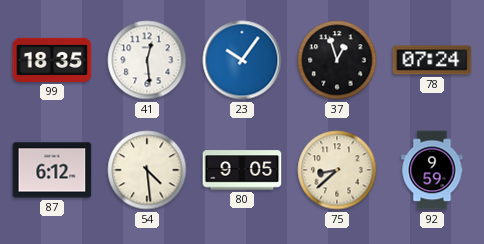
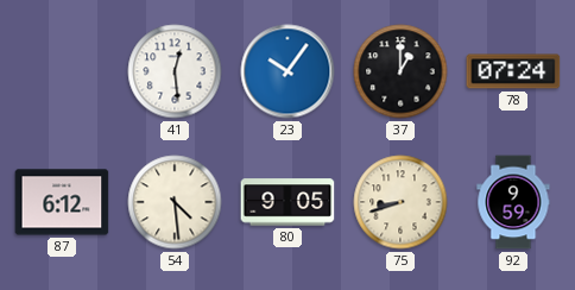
99: 18:35 -> none
37: 12:57 -> 1:00
75: 8:38 -> 8:42
